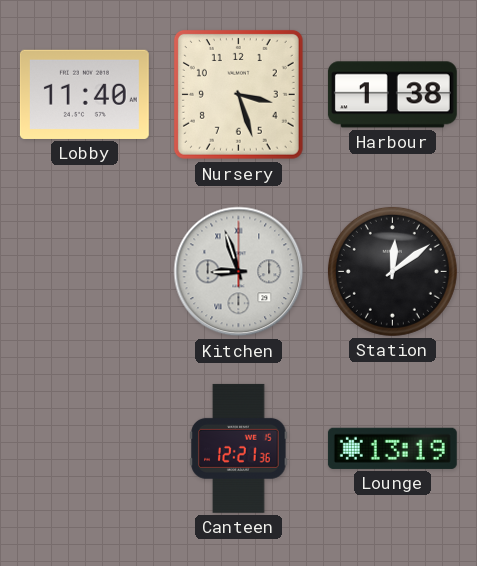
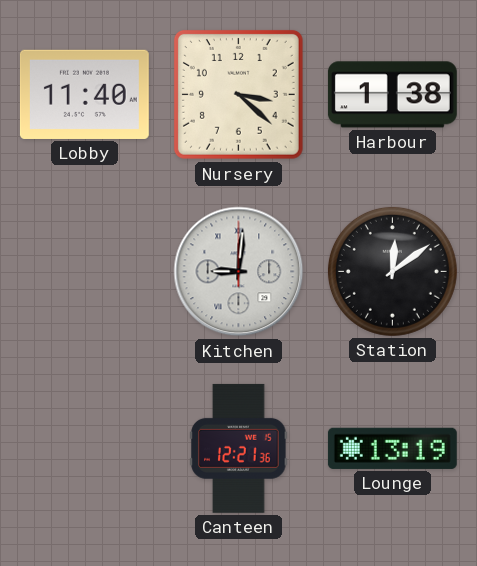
Nursery: 3:27 -> 3:22
Kitchen: 8:57 -> 9:01
